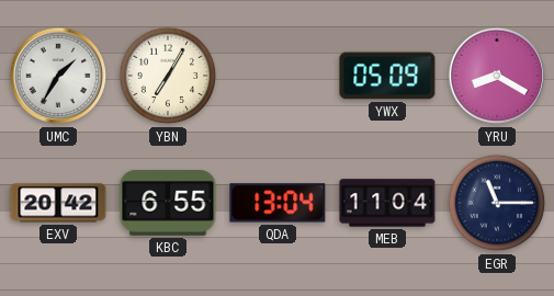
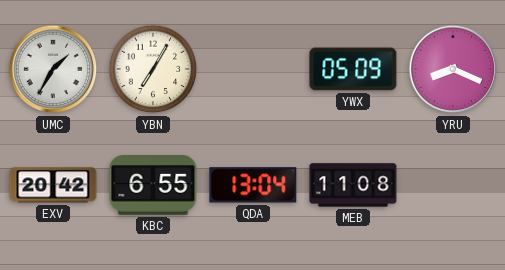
YRU: 8:20 -> 8:19
MEB: 11:04 -> 11:08
EGR: 11:15 -> none
